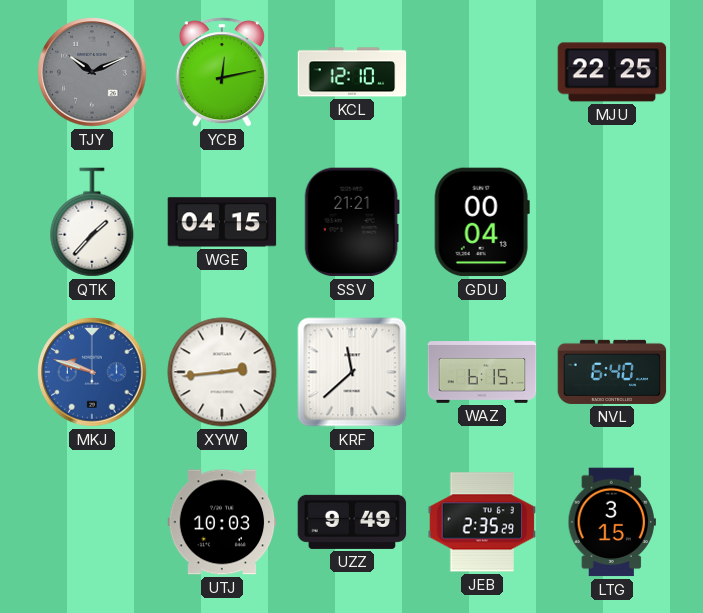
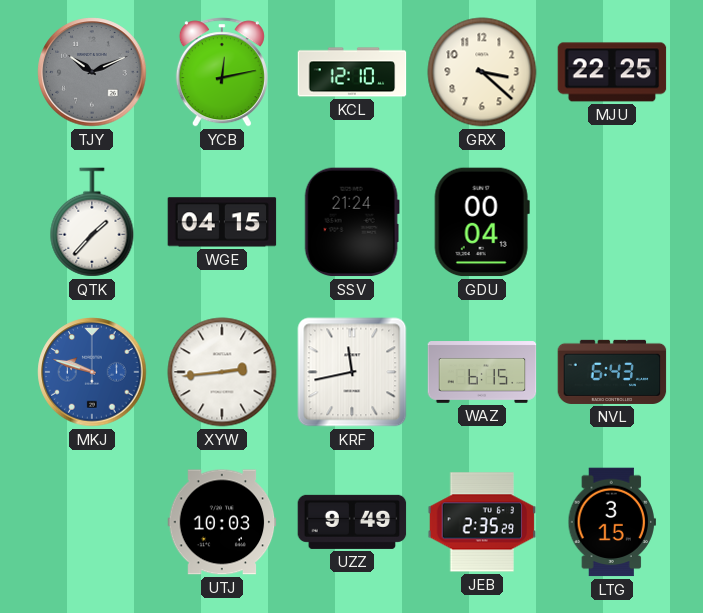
GRX: none -> 3:22
SSV: 21:21 -> 21:24
KRF: 11:38 -> 11:43
NVL: 6:40 -> 6:43
